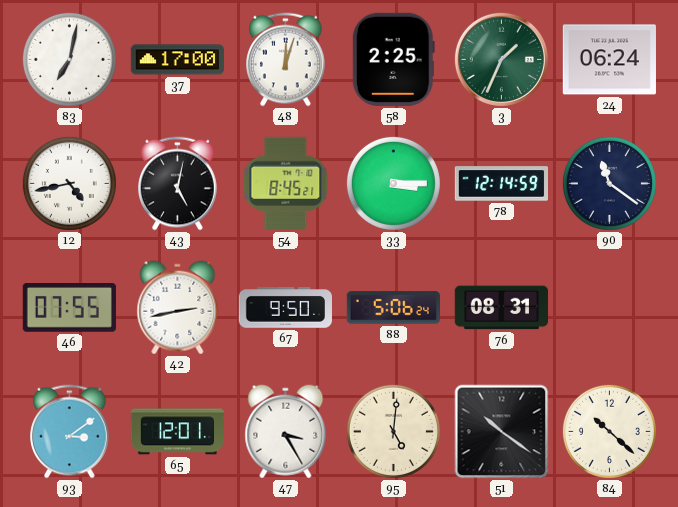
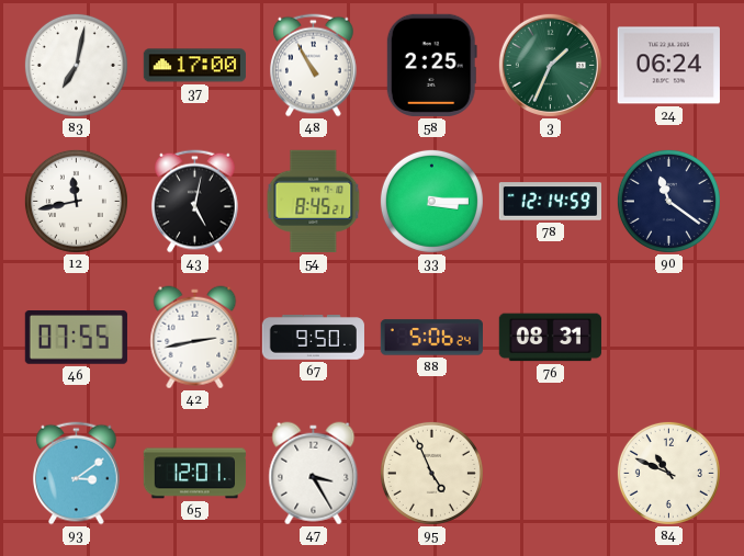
48: 12:03 -> 10:55
12: 4:43 -> 11:43
95: 5:01 -> 4:56
51: 10:21 -> none
84: 10:22 -> 10:49
